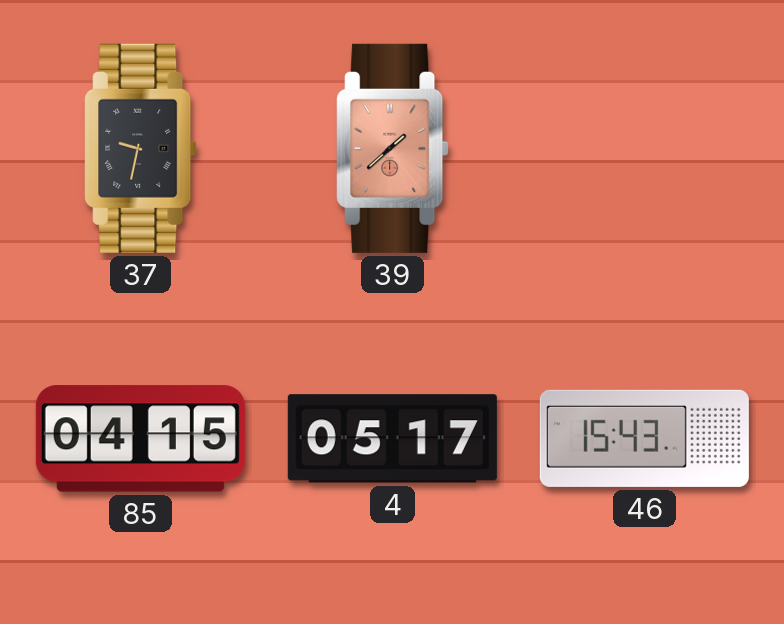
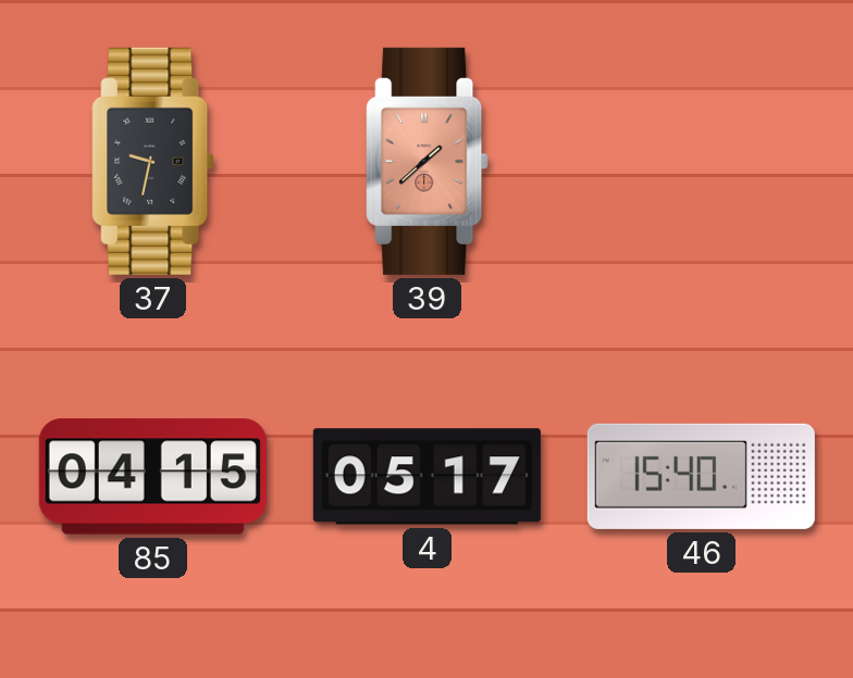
46: 15:43 -> 15:40
